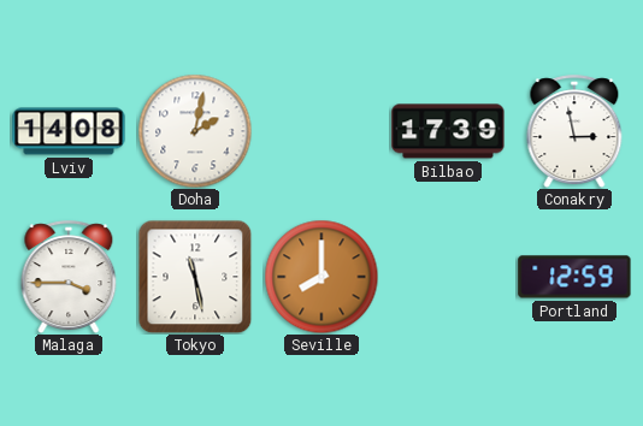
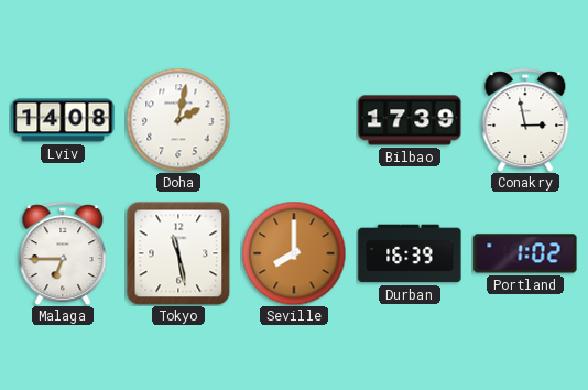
Malaga: 3:45 -> 6:45
Durban: none -> 16:39
Portland: 12:59 -> 1:02
